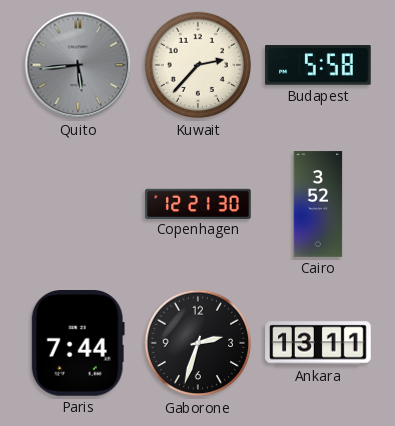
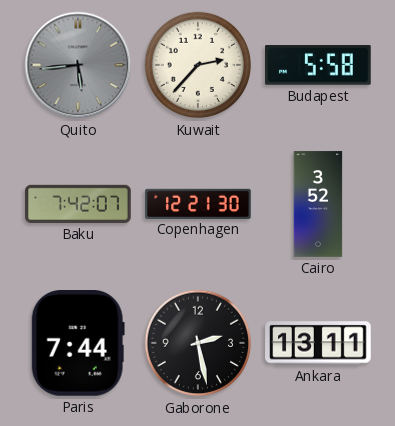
Baku: none -> 7:42
Gaborone: 2:33 -> 2:28
